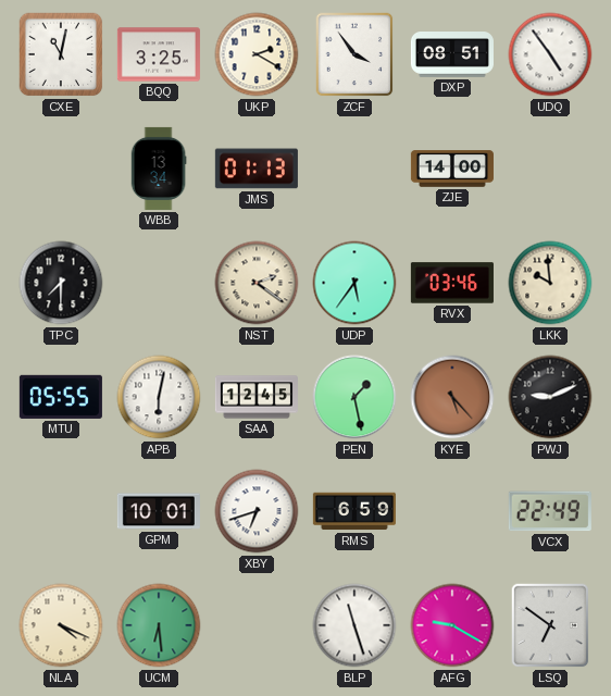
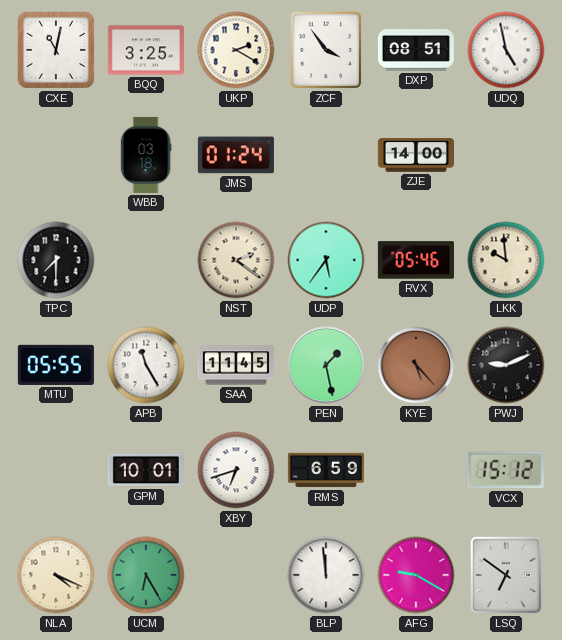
UDQ: 4:54 -> 4:58
WBB: 13:34 -> 03:18
JMS: 01:13 -> 01:24
RVX: 03:46 -> 05:46
APB: 6:02 -> 11:25
SAA: 12:45 -> 11:45
VCX: 22:49 -> 15:12
UCM: 6:29 -> 6:25
BLP: 11:27 -> 11:59
